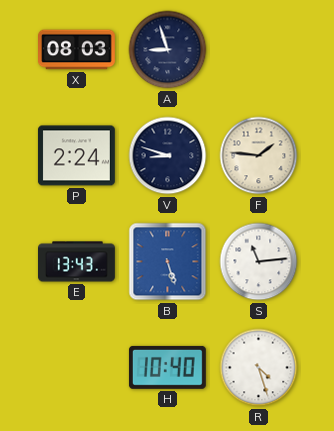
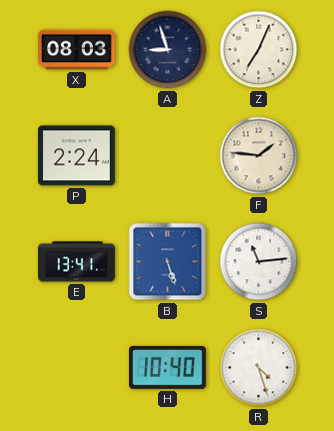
Z: none -> 7:04
V: 8:48 -> none
E: 13:43 -> 13:41
